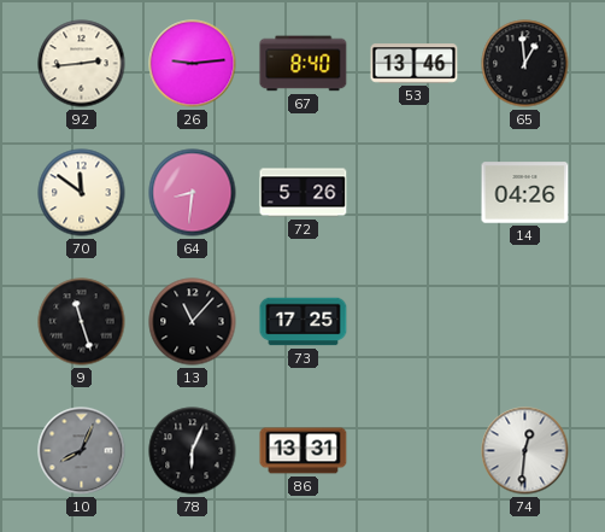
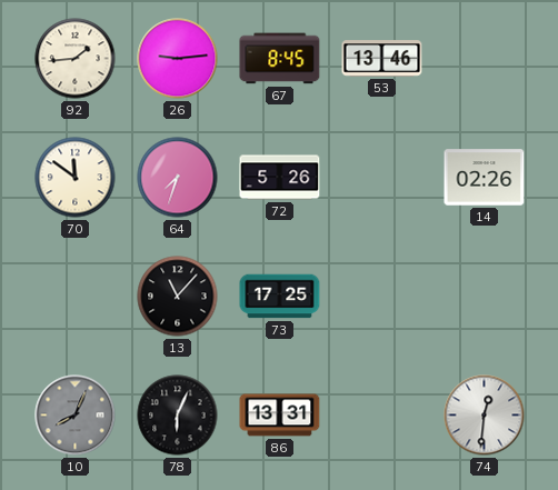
92: 2:44 -> 1:44
67: 8:40 -> 8:45
65: 12:59 -> none
64: 8:31 -> 7:33
14: 04:26 -> 02:26
9: 11:27 -> none
